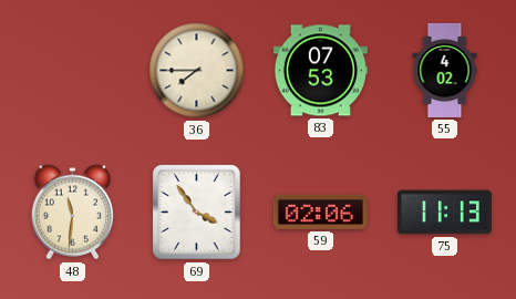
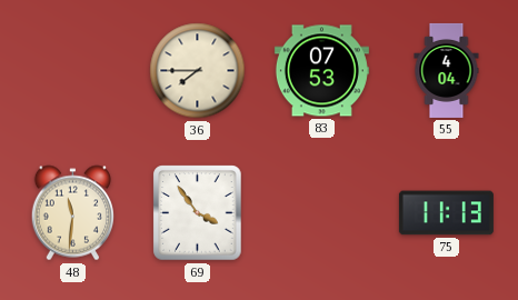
55: 4:02 -> 4:04
59: 02:06 -> none
